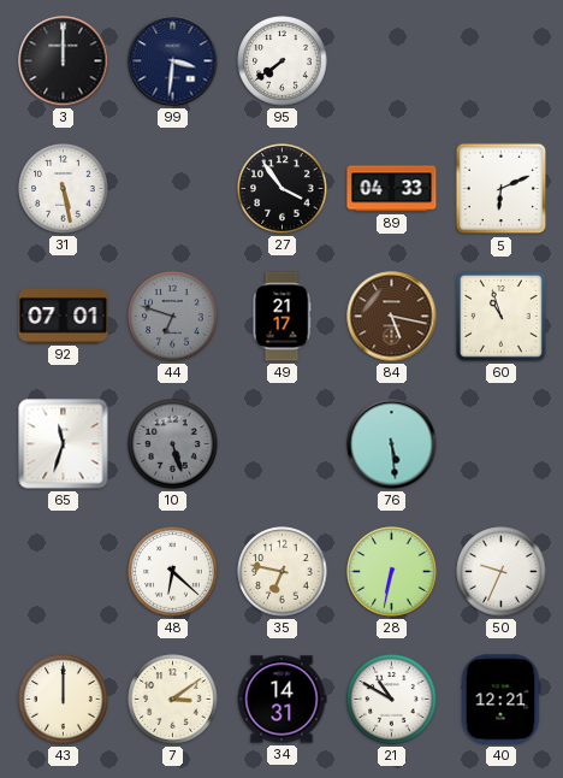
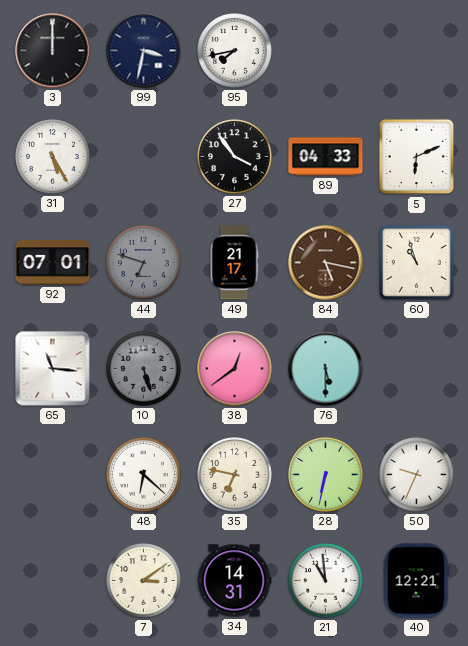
99: 3:31 -> 3:32
95: 7:39 -> 7:43
31: 5:28 -> 5:25
65: 11:33 -> 11:16
38: none -> 12:39
76: 5:29 -> 5:30
43: 12:00 -> none
21: 10:50 -> 10:59
